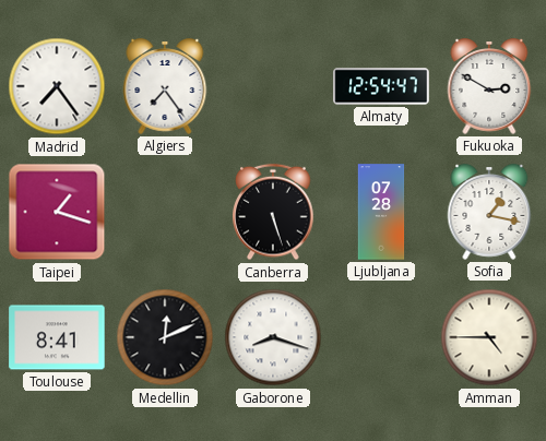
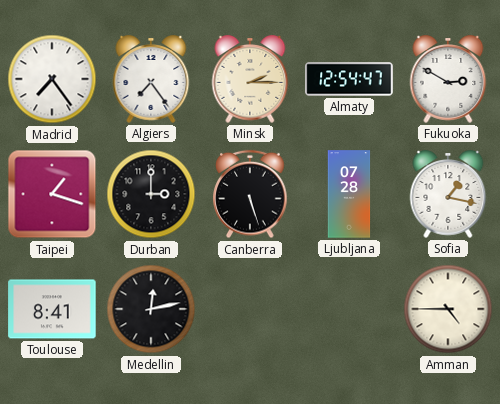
Minsk: none -> 2:15
Durban: none -> 3:00
Medellin: 12:11 -> 12:13
Gaborone: 8:18 -> none
